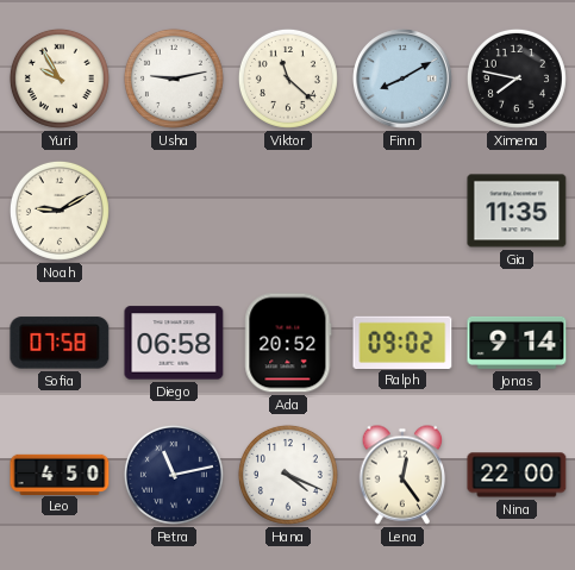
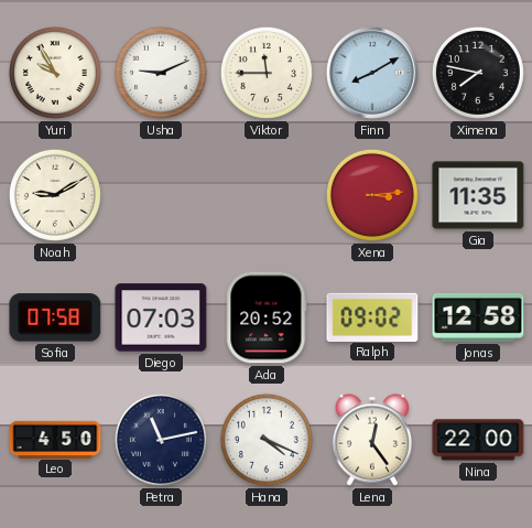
Usha: 9:13 -> 9:11
Viktor: 11:22 -> 11:45
Xena: none -> 3:14
Diego: 06:58 -> 07:03
Jonas: 9:14 -> 12:58
